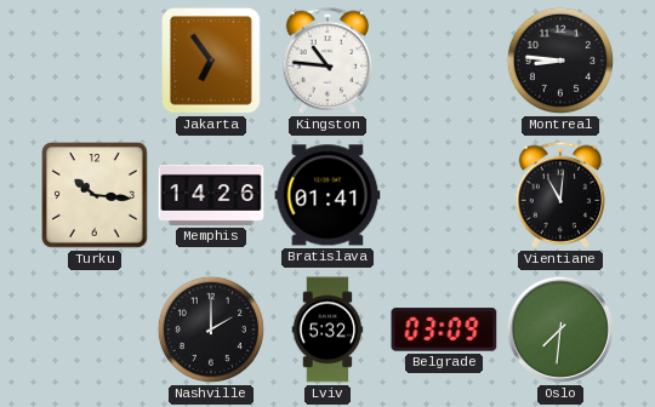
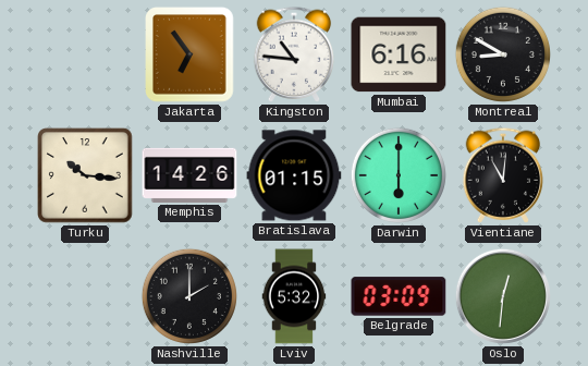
Mumbai: none -> 6:16
Montreal: 8:46 -> 8:50
Bratislava: 01:41 -> 01:15
Darwin: none -> 6:00
Oslo: 7:31 -> 12:31
